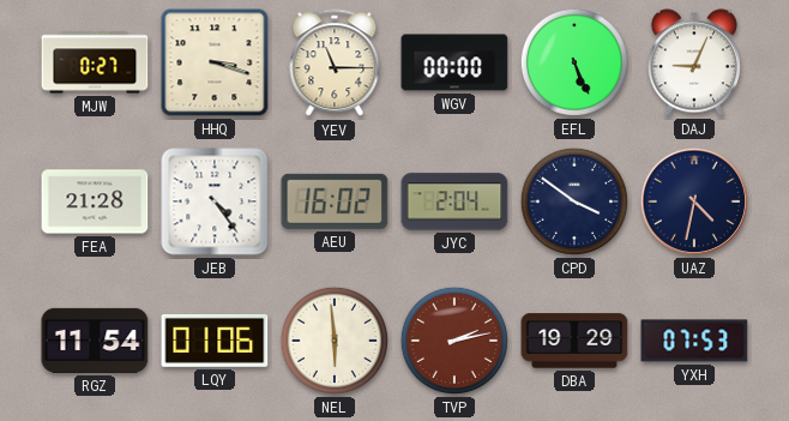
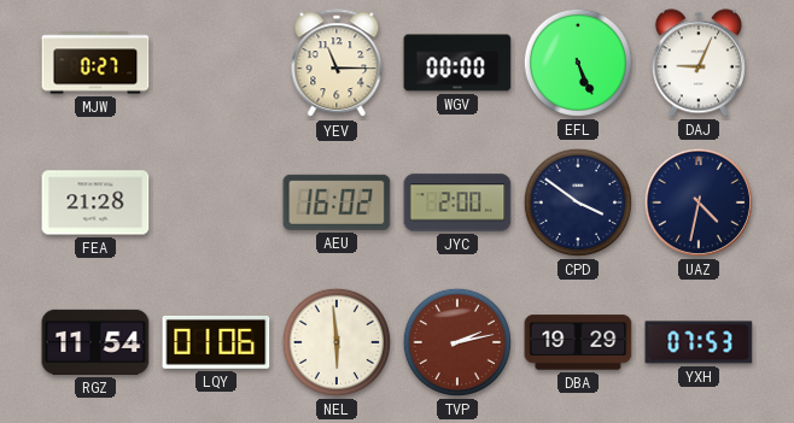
HHQ: 3:18 -> none
JEB: 4:24 -> none
JYC: 2:04 -> 2:00
